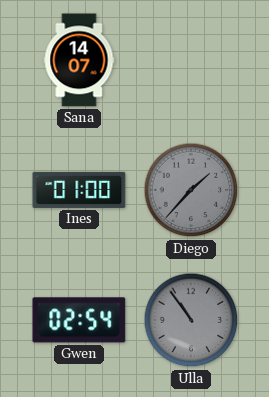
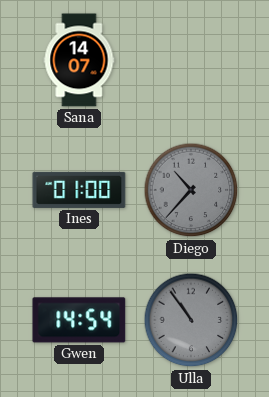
Diego: 1:37 -> 10:37
Gwen: 02:54 -> 14:54
